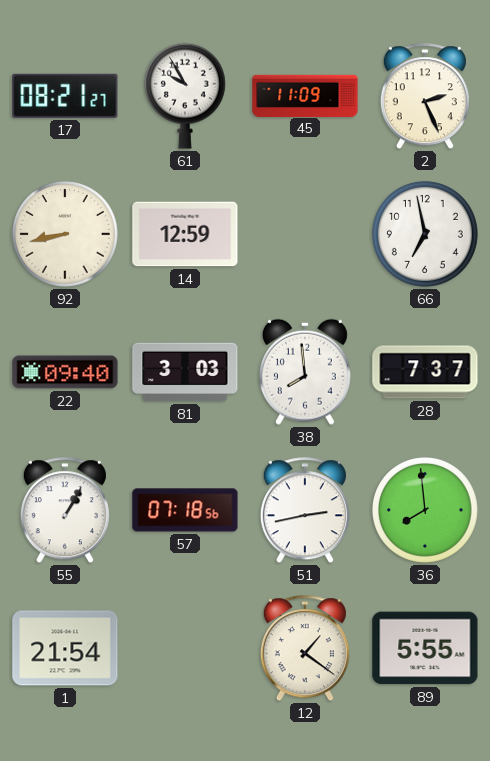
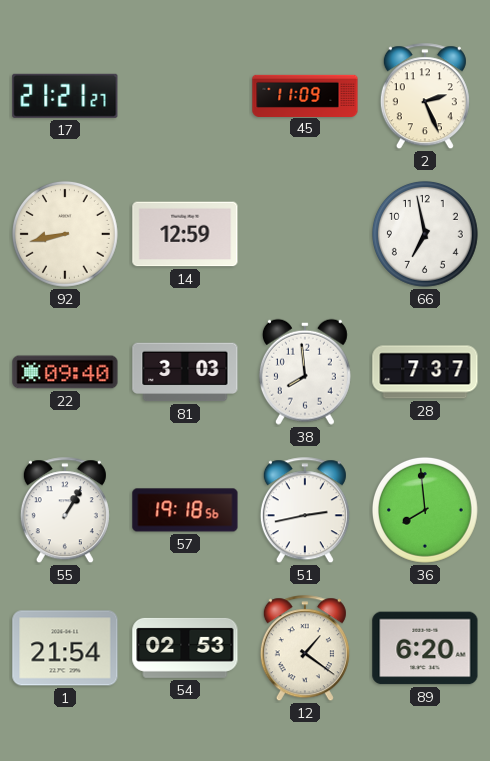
17: 08:21 -> 21:21
61: 9:55 -> none
57: 07:18 -> 19:18
54: none -> 02:53
89: 5:55 -> 6:20
